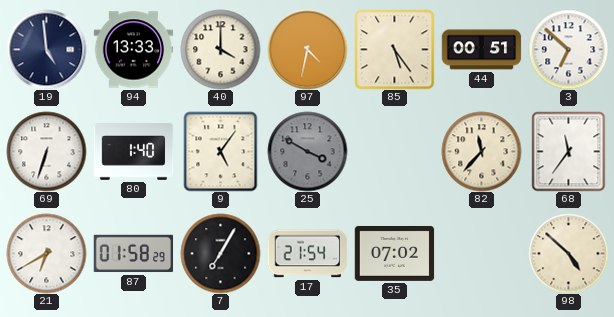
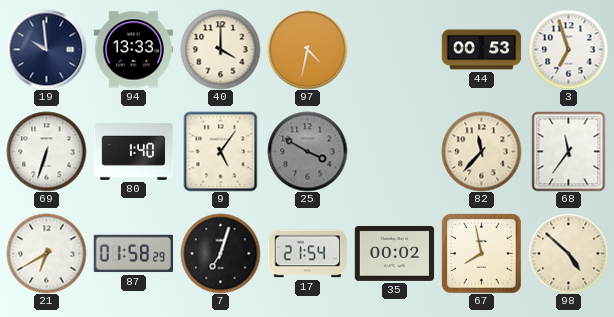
19: 4:59 -> 9:59
85: 5:24 -> none
44: 00:51 -> 00:53
3: 6:52 -> 6:57
7: 7:05 -> 7:03
35: 07:02 -> 00:02
67: none -> 7:58
